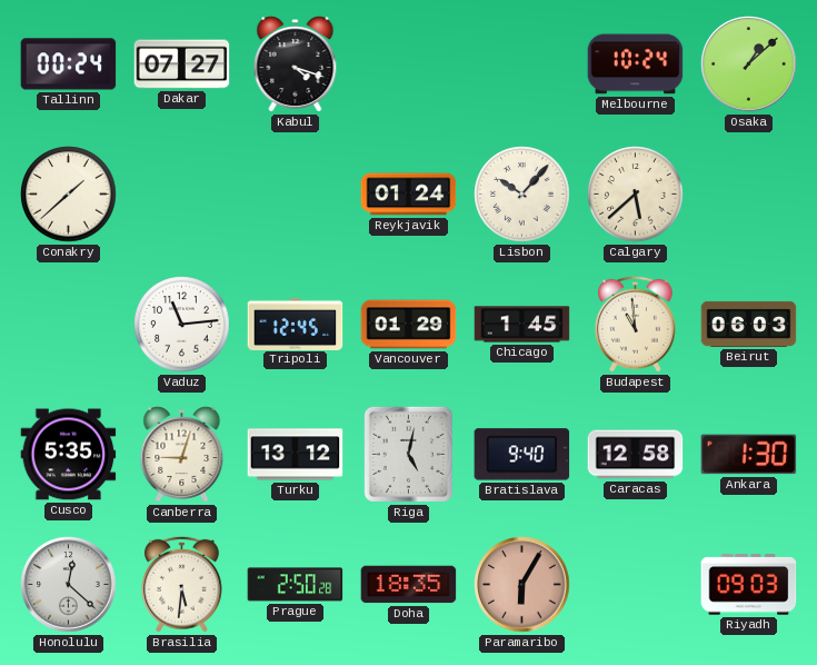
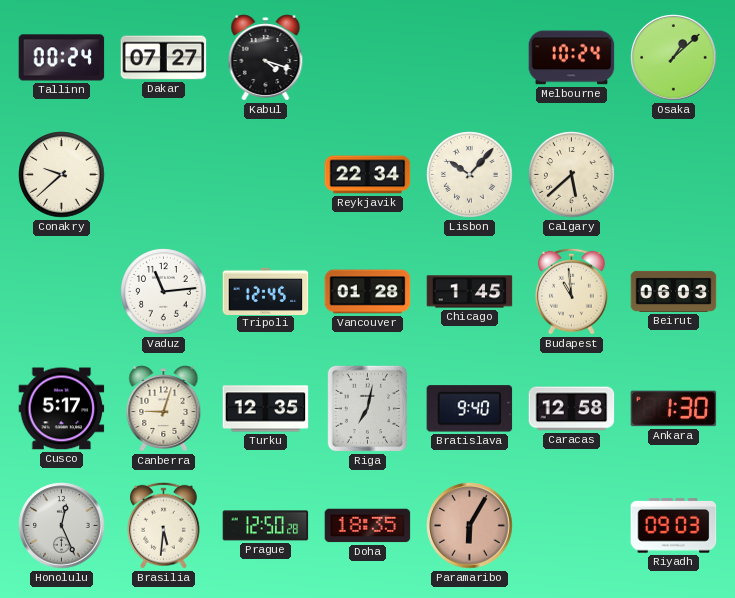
Conakry: 1:38 -> 9:38
Reykjavik: 01:24 -> 22:34
Vancouver: 01:29 -> 01:28
Cusco: 5:35 -> 5:17
Turku: 13:12 -> 12:35
Riga: 5:02 -> 7:02
Honolulu: 12:22 -> 12:26
Prague: 2:50 -> 12:50
